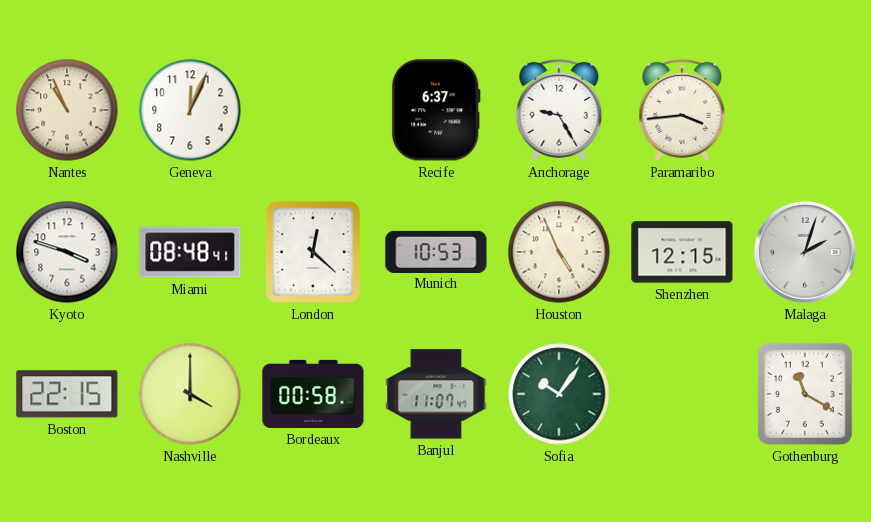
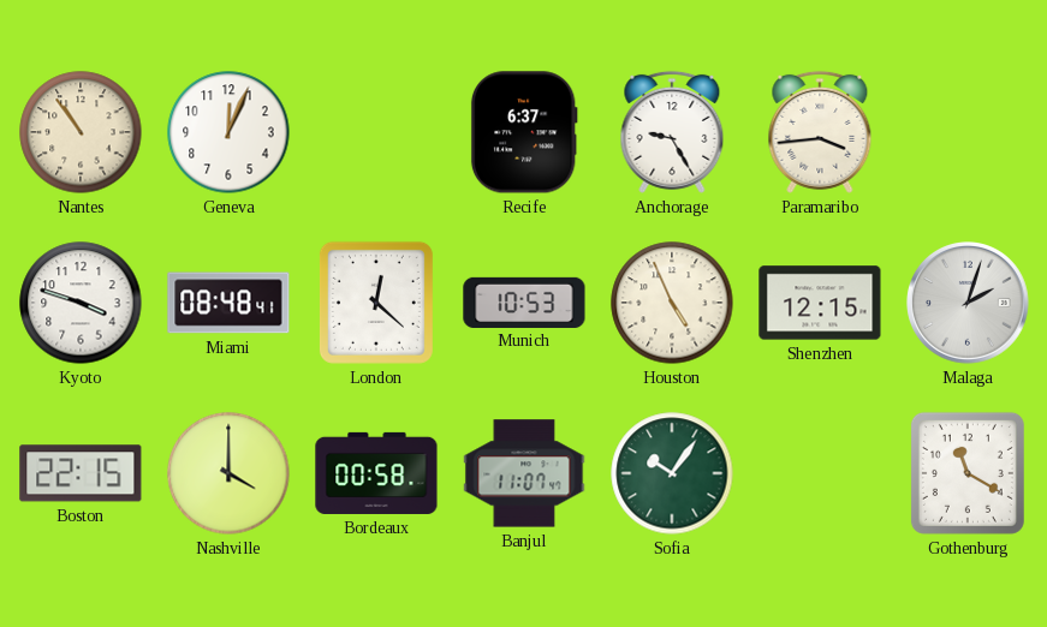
Nantes: 10:56 -> 10:54
